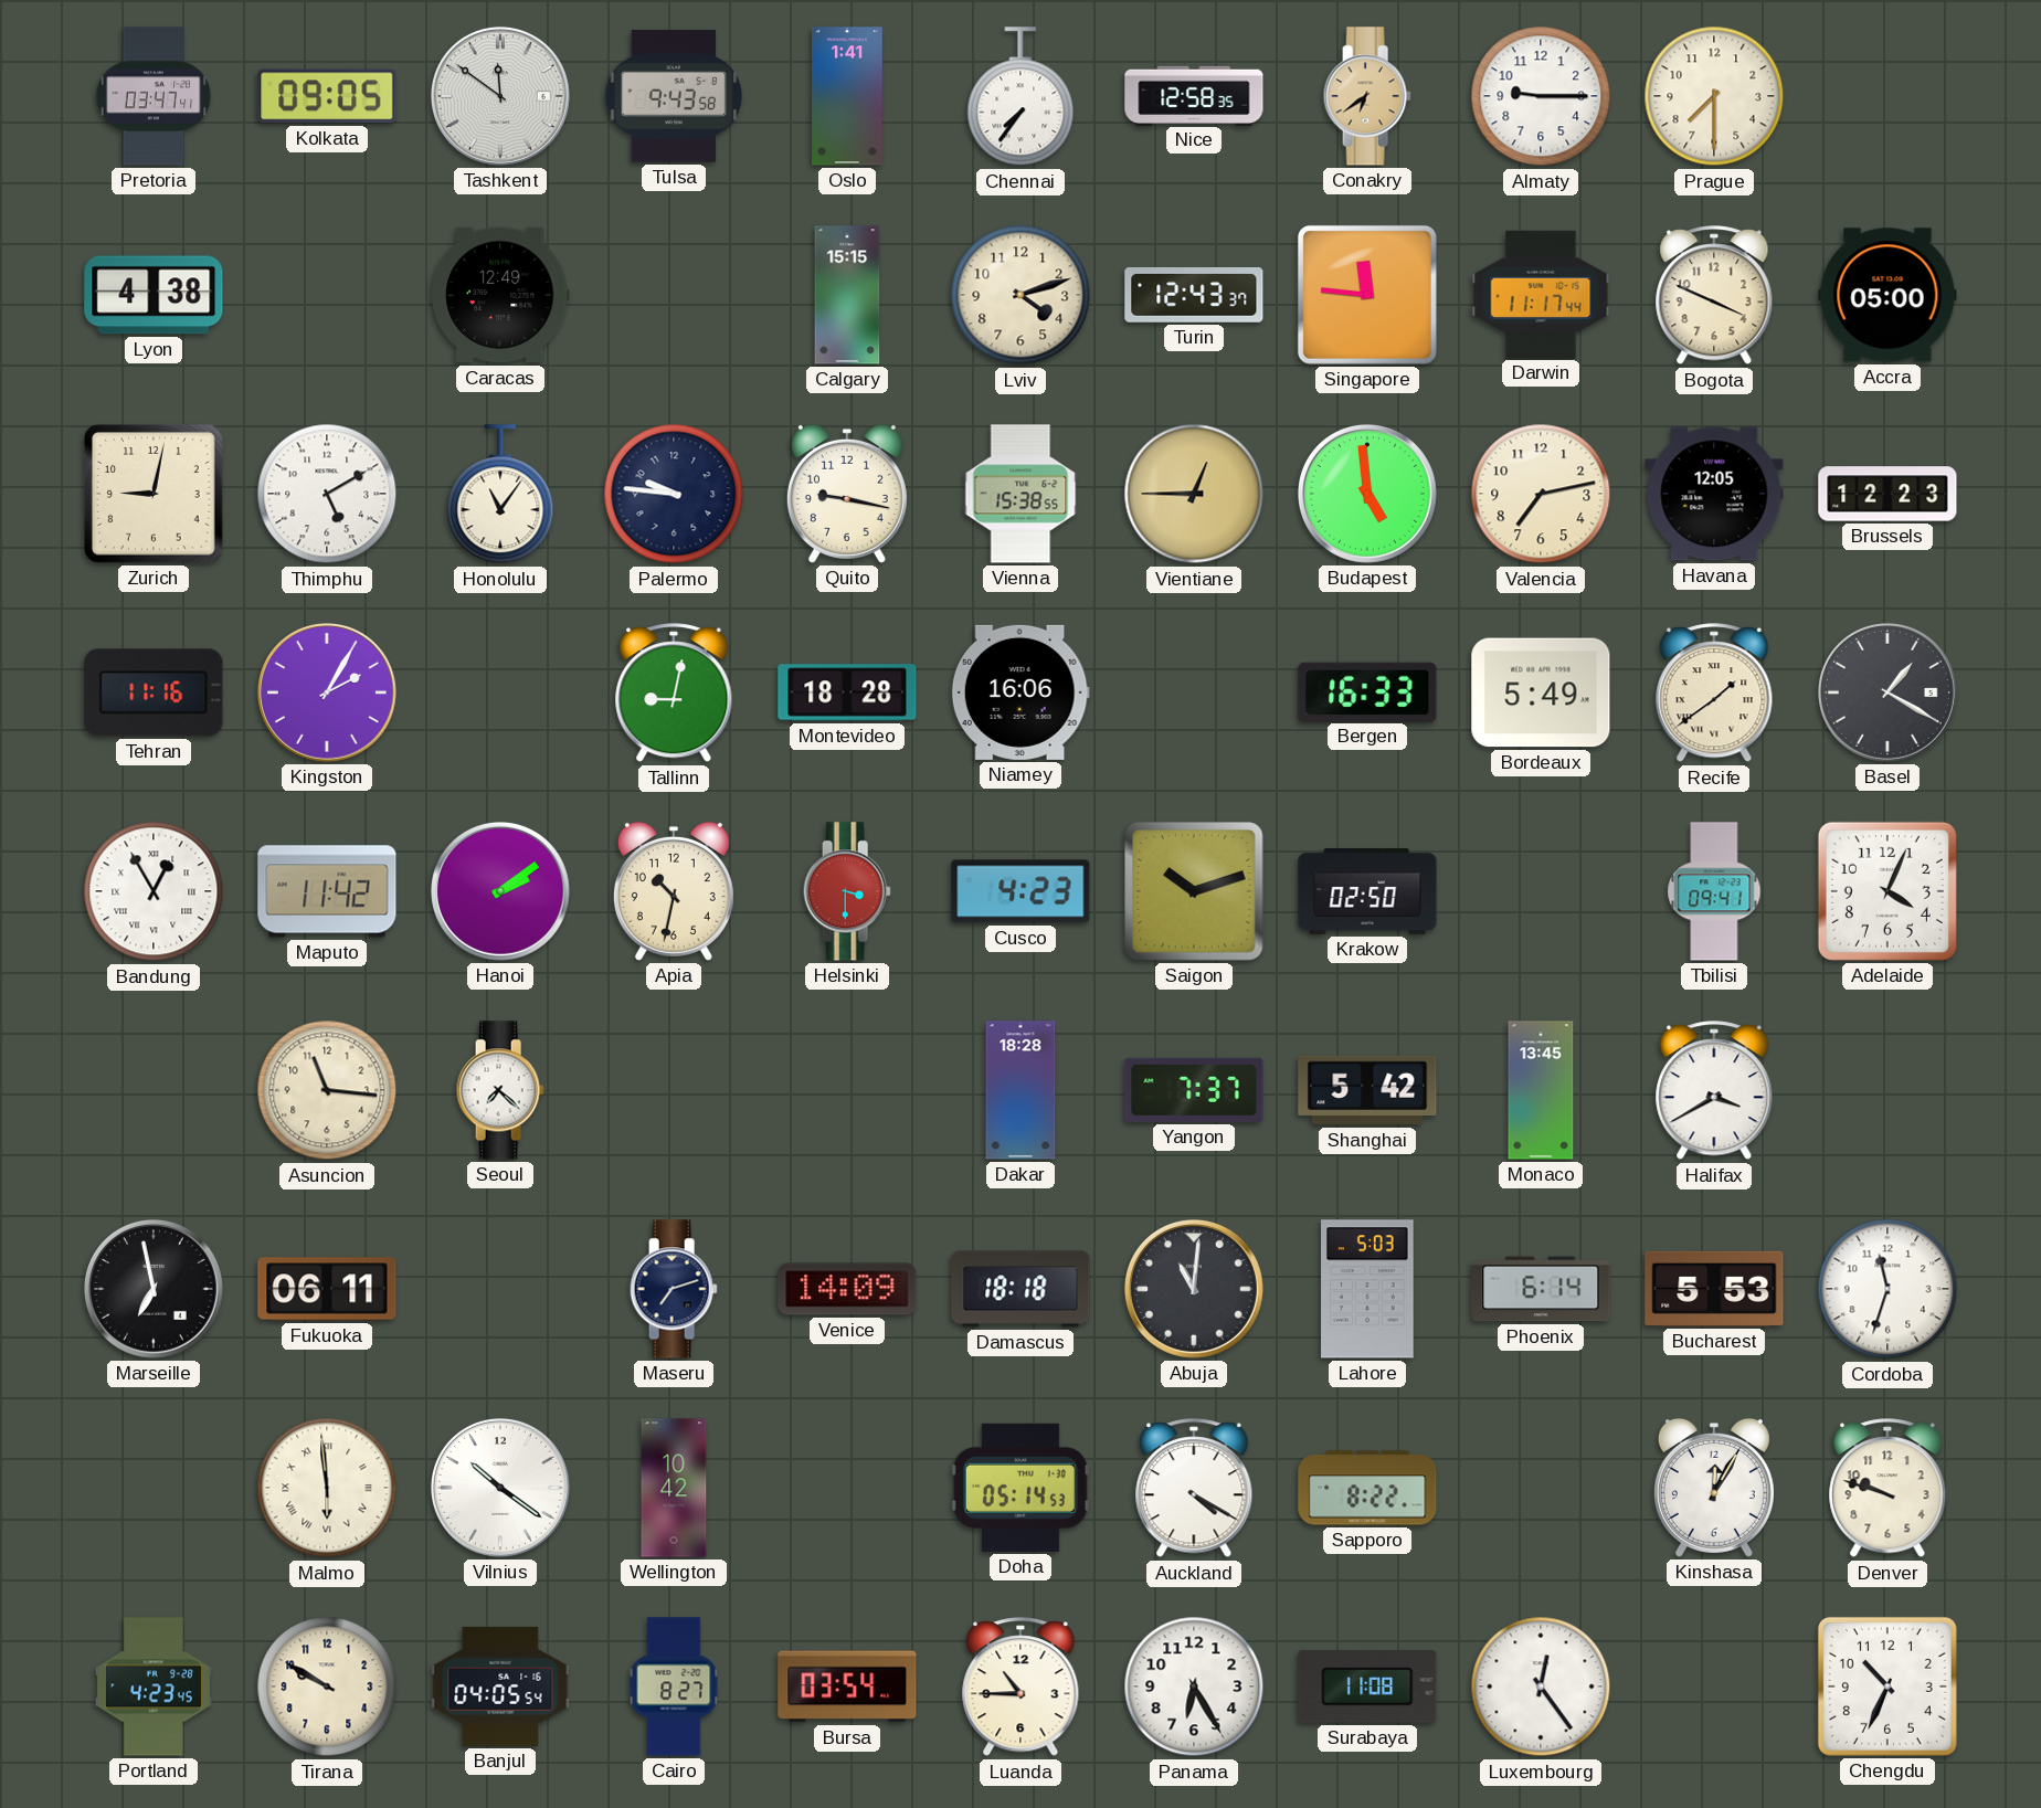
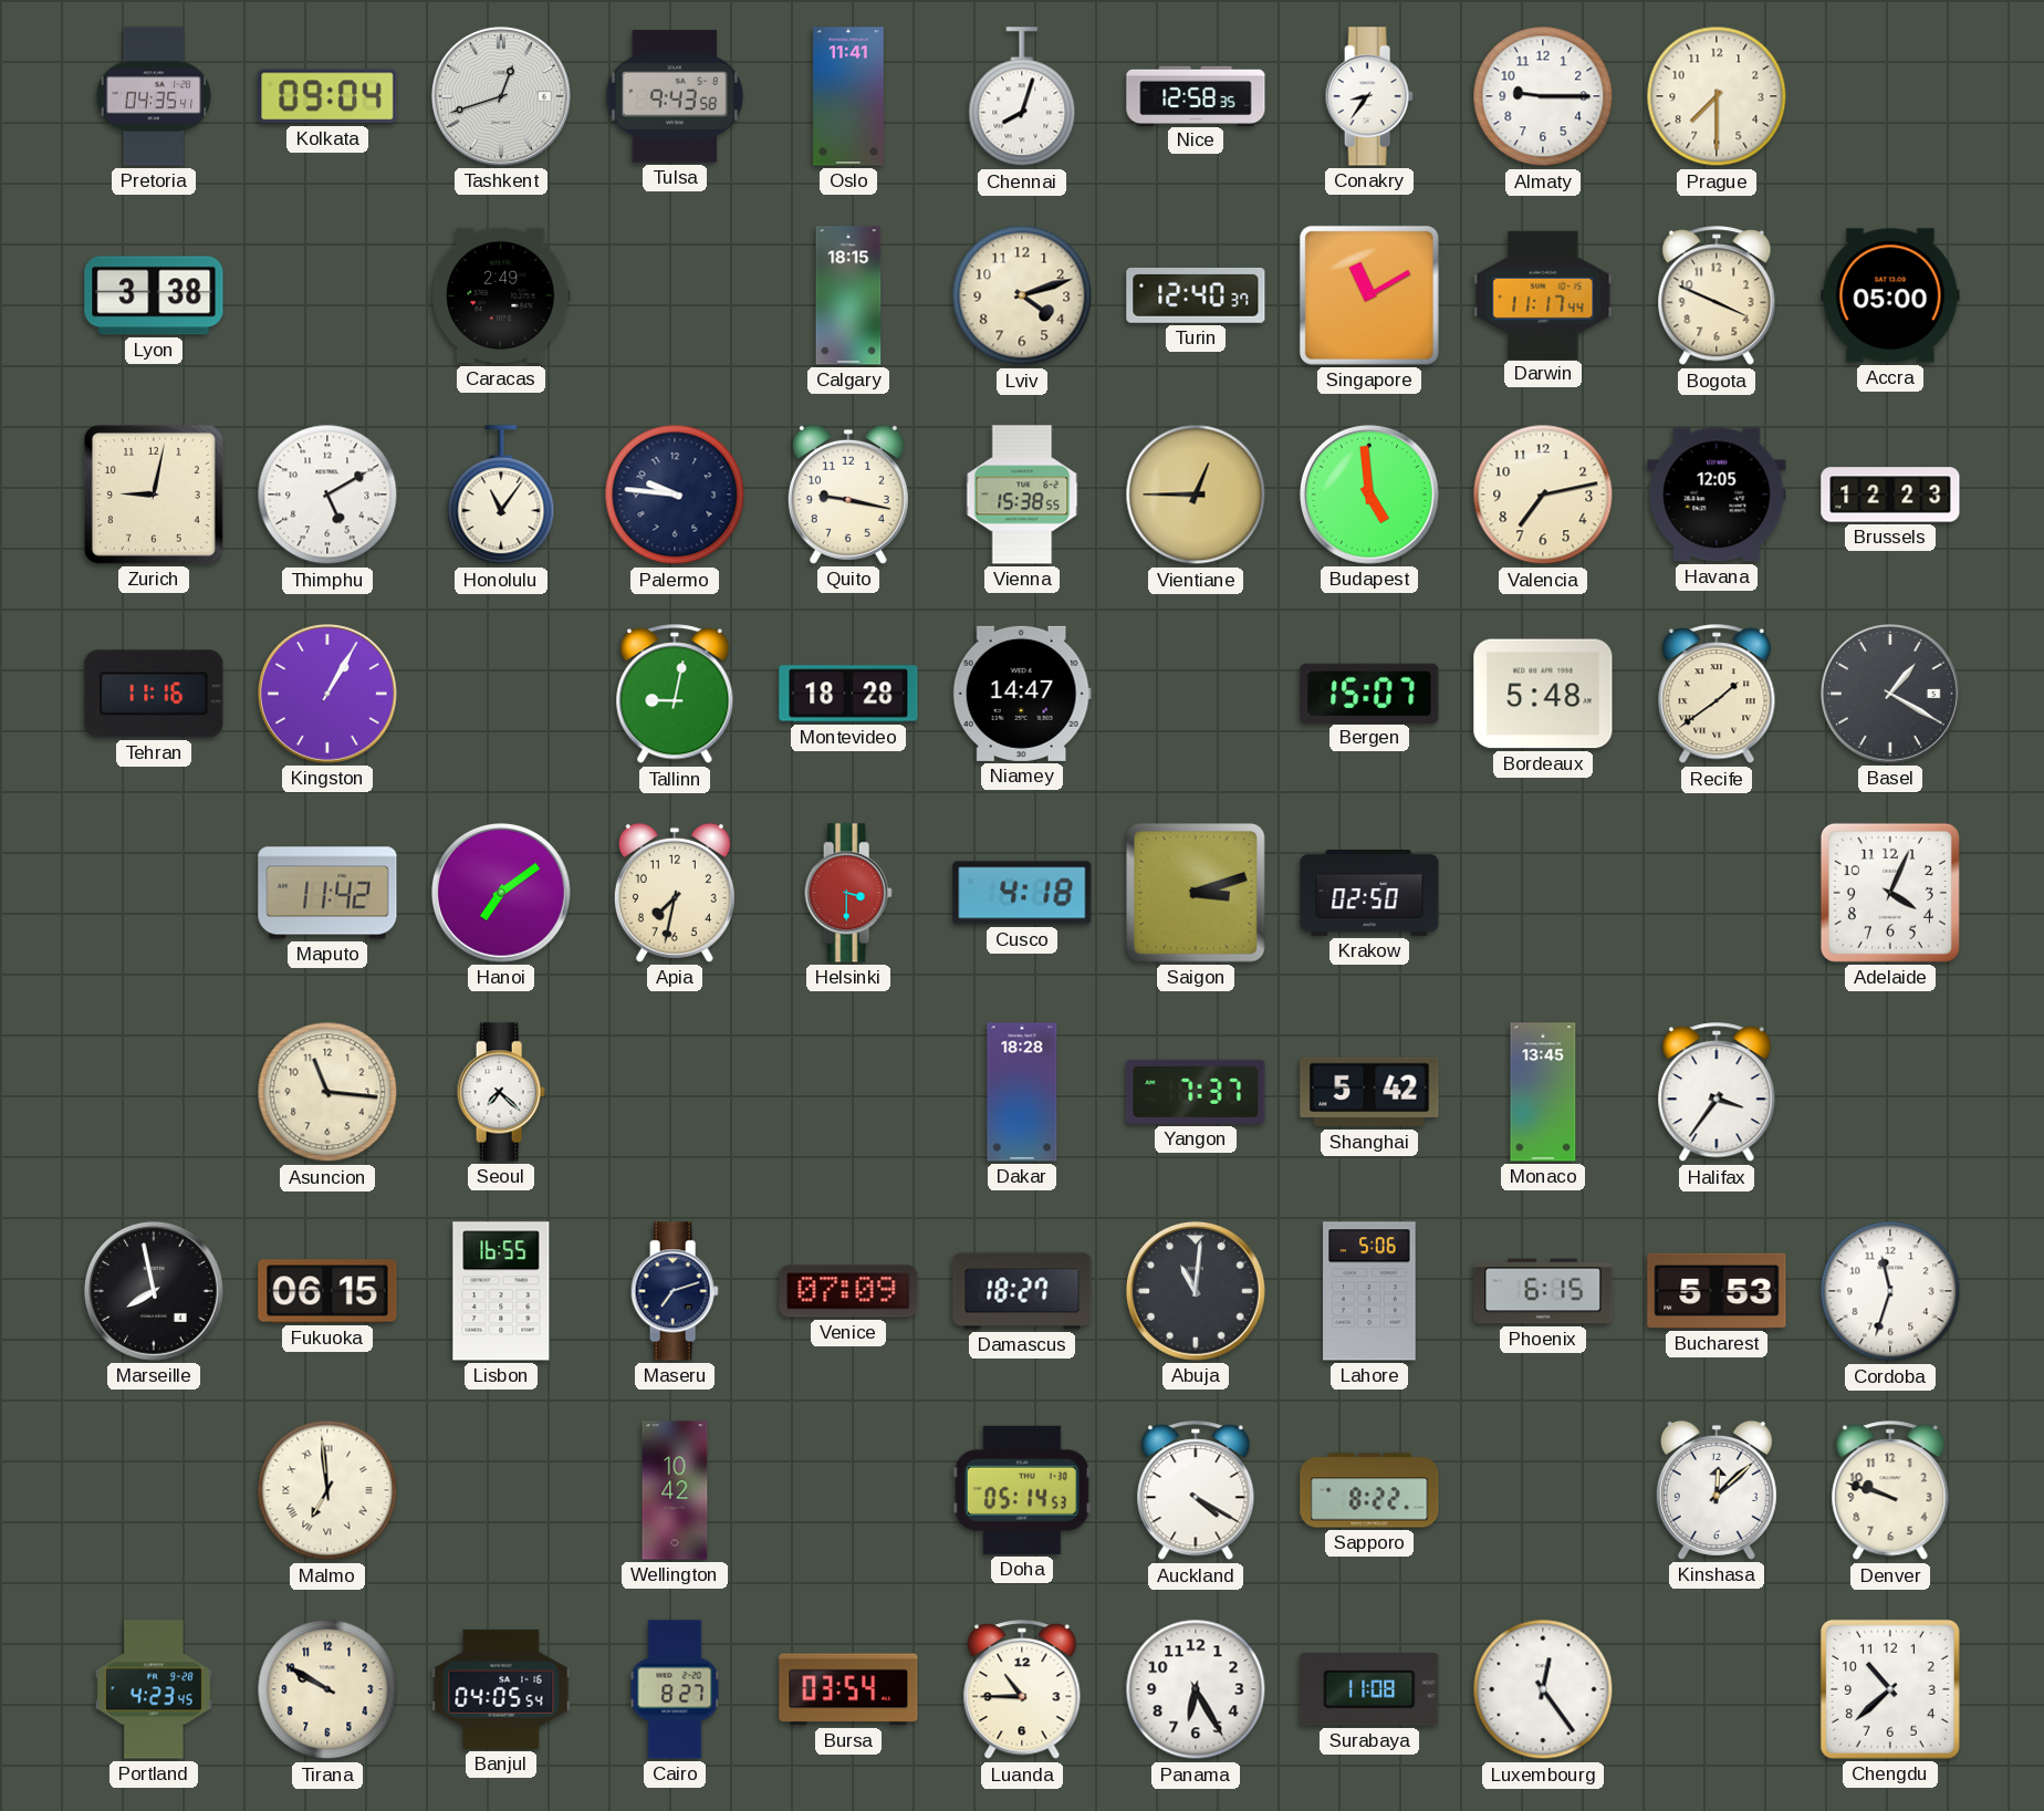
Pretoria: 03:47 -> 04:35
Kolkata: 09:05 -> 09:04
Tashkent: 11:51 -> 12:42
Oslo: 1:41 -> 11:41
Chennai: 7:36 -> 8:03
Conakry: 6:39 -> 8:36
Conakry dial: champagne -> white
Lyon: 4:38 -> 3:38
Caracas: 12:49 -> 2:49
Calgary: 15:15 -> 18:15
Turin: 12:43 -> 12:40
Singapore: 11:46 -> 11:10
Kingston: 2:05 -> 1:05
Niamey: 16:06 -> 14:47
Bergen: 16:33 -> 15:07
Bordeaux: 5:49 -> 5:48
Bandung: 12:55 -> none
Hanoi: 2:09 -> 7:09
Apia: 10:32 -> 7:32
Cusco: 4:23 -> 4:18
Saigon: 10:12 -> 3:12
Tbilisi: 09:41 -> none
Halifax: 3:40 -> 3:36
Marseille: 6:58 -> 7:58
Fukuoka: 06:11 -> 06:15
Lisbon: none -> 16:55
Venice: 14:09 -> 07:09
Damascus: 18:18 -> 18:27
Lahore: 5:03 -> 5:06
Phoenix: 6:14 -> 6:15
Malmo: 5:59 -> 6:59
Vilnius: 10:21 -> none
Kinshasa: 12:05 -> 12:08
Chengdu: 10:34 -> 10:38
